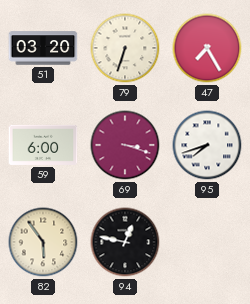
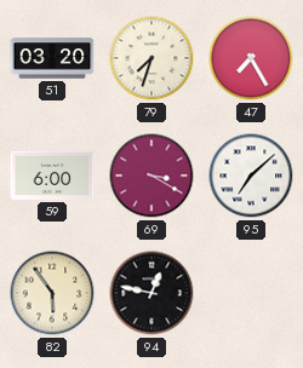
79: 6:33 -> 7:33
69: 3:18 -> 3:20
95: 7:42 -> 7:08
